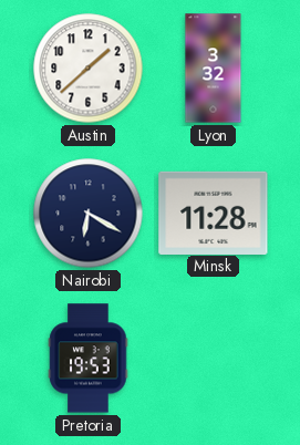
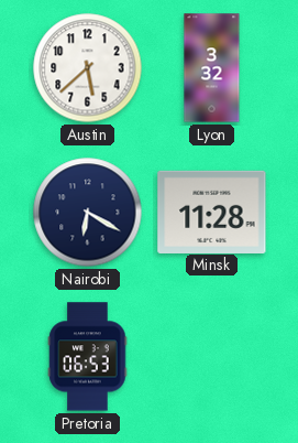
Austin: 1:38 -> 5:38
Pretoria: 19:53 -> 06:53
